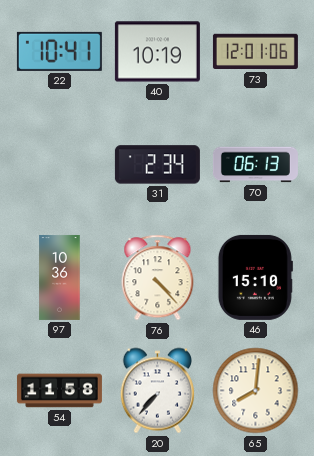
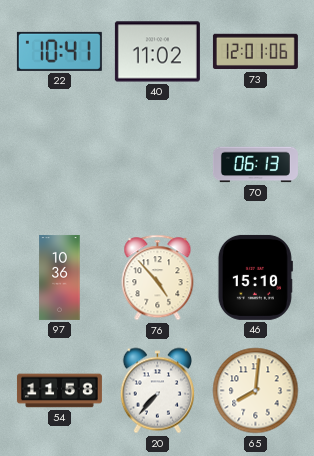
40: 10:19 -> 11:02
31: 2:34 -> none
76: 4:23 -> 4:53
